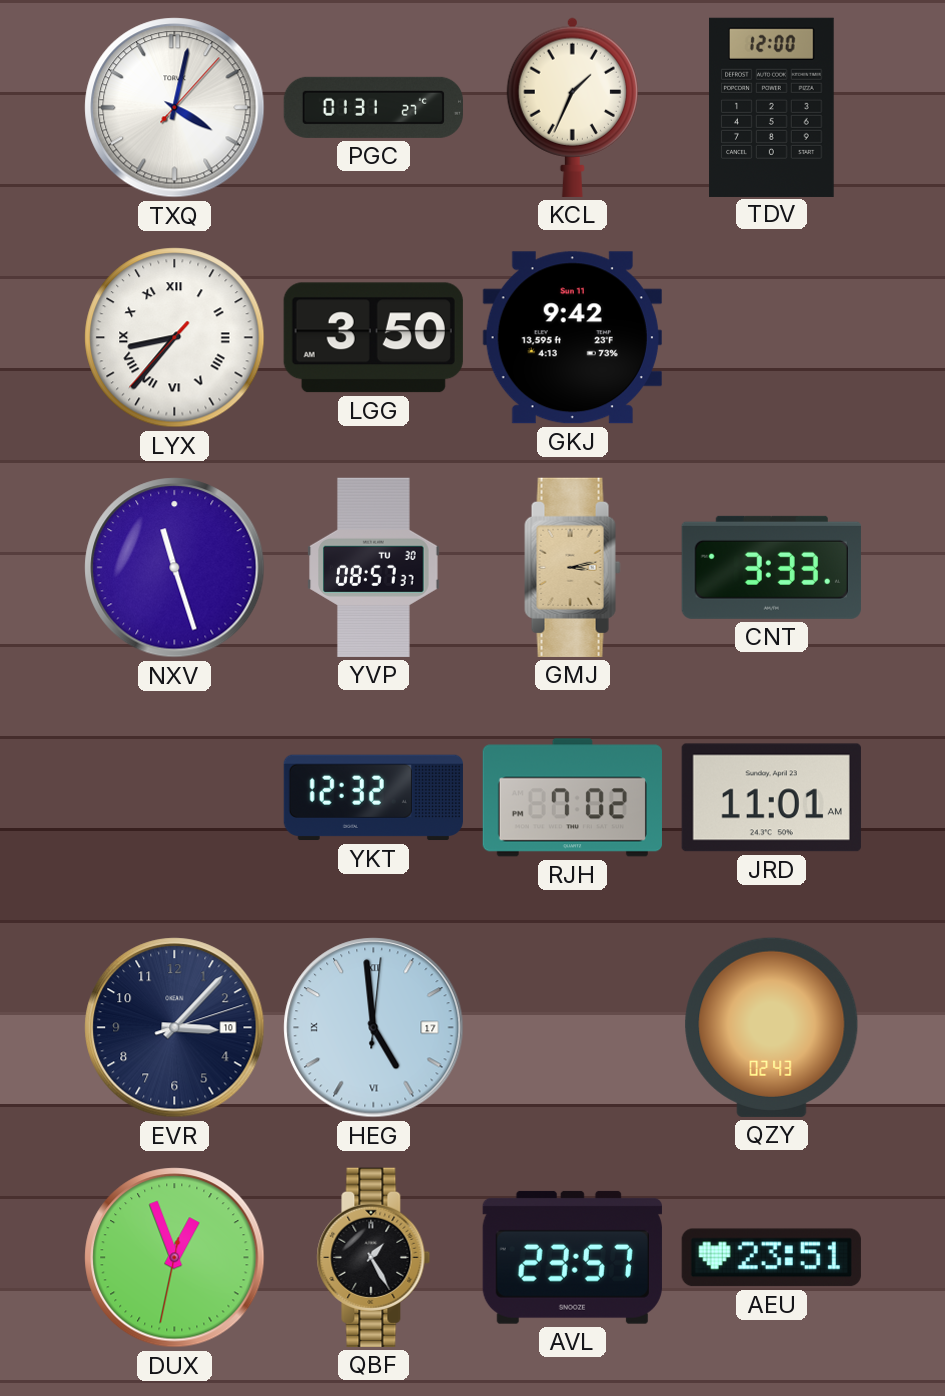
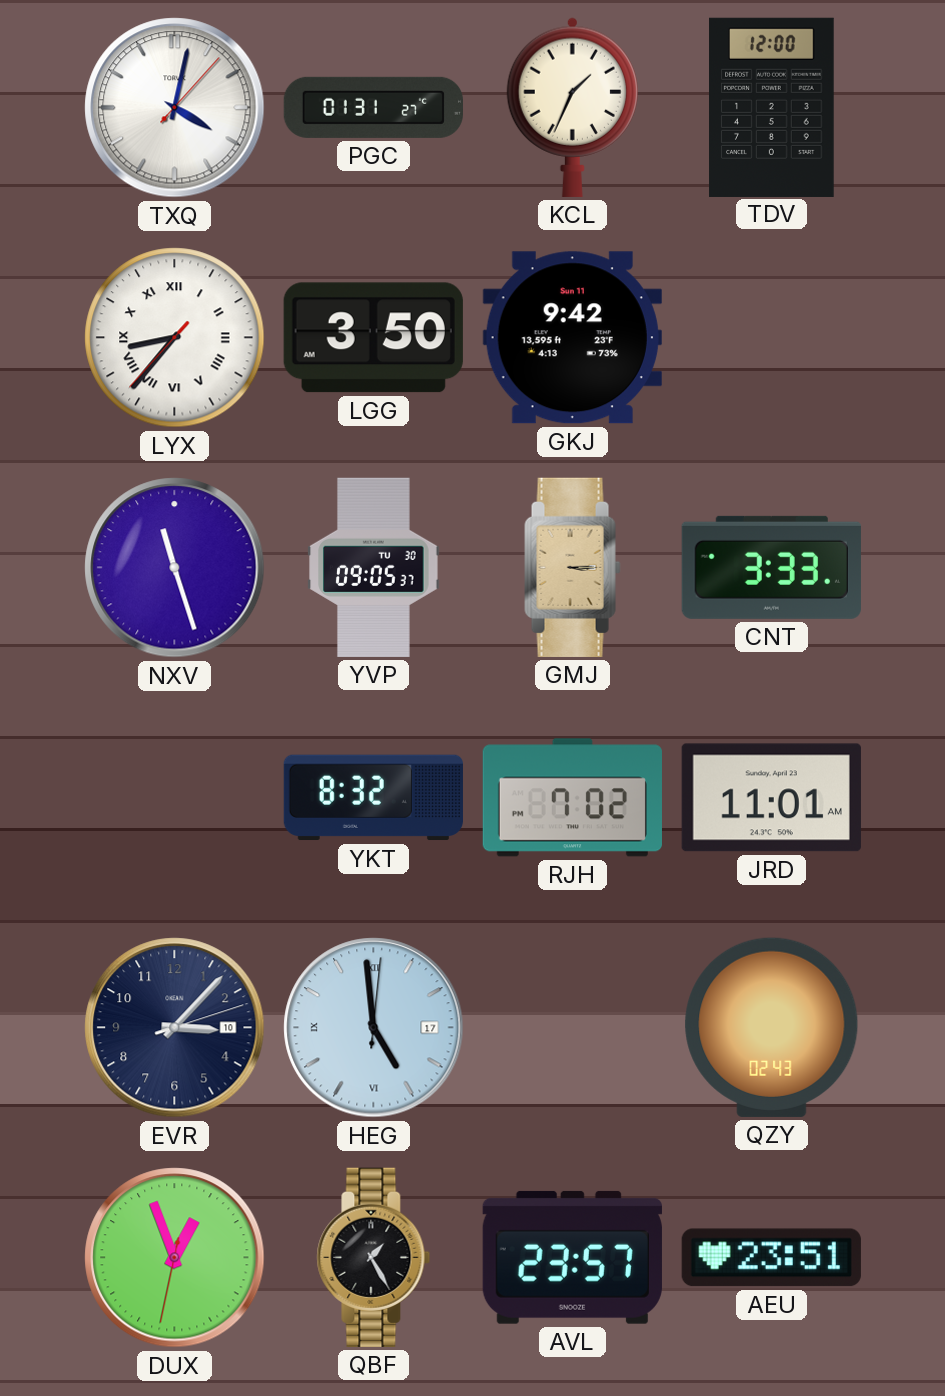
YVP: 08:57 -> 09:05
GMJ: 3:13 -> 3:15
YKT: 12:32 -> 8:32
